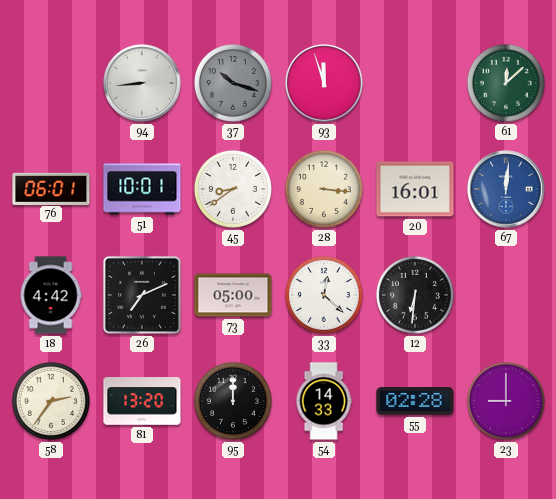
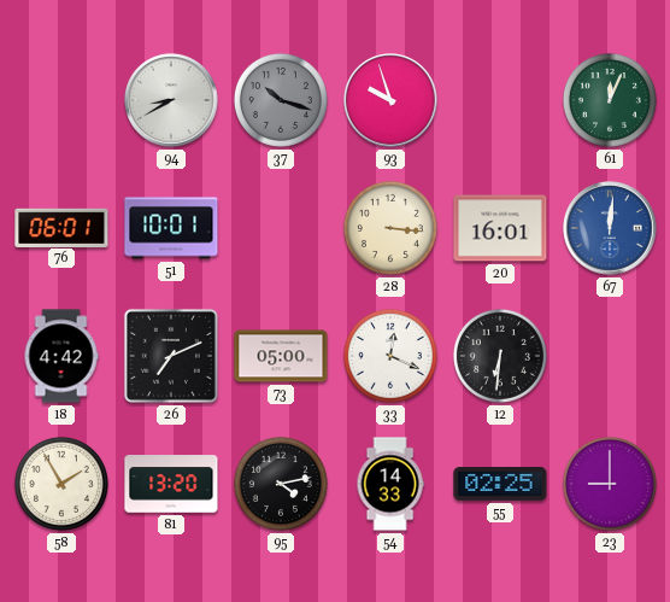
94: 8:44 -> 8:40
93: 11:57 -> 9:57
61: 12:08 -> 12:04
45: 8:39 -> none
33: 12:22 -> 12:19
58: 2:36 -> 1:55
95: 12:00 -> 4:13
55: 02:28 -> 02:25
